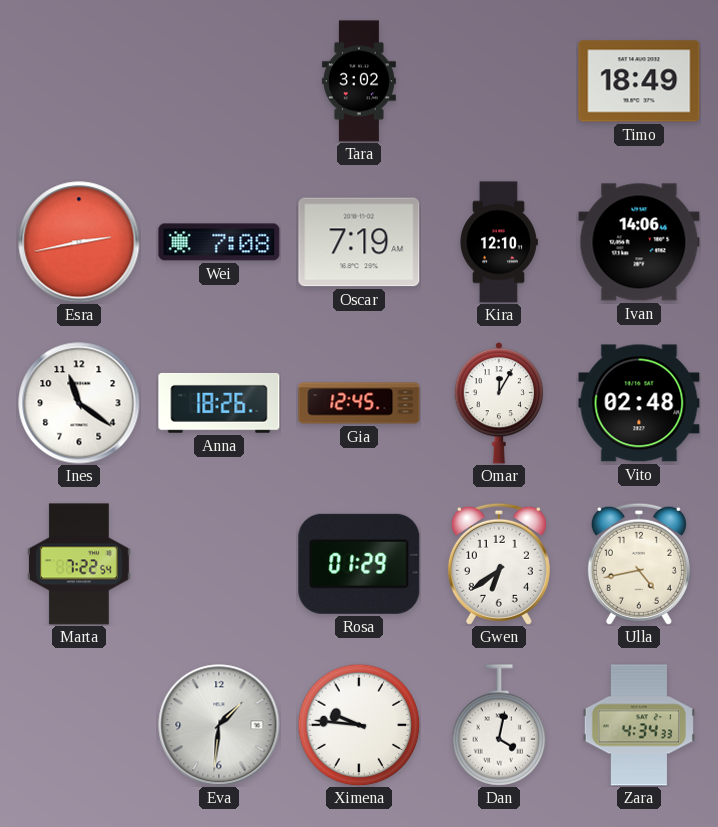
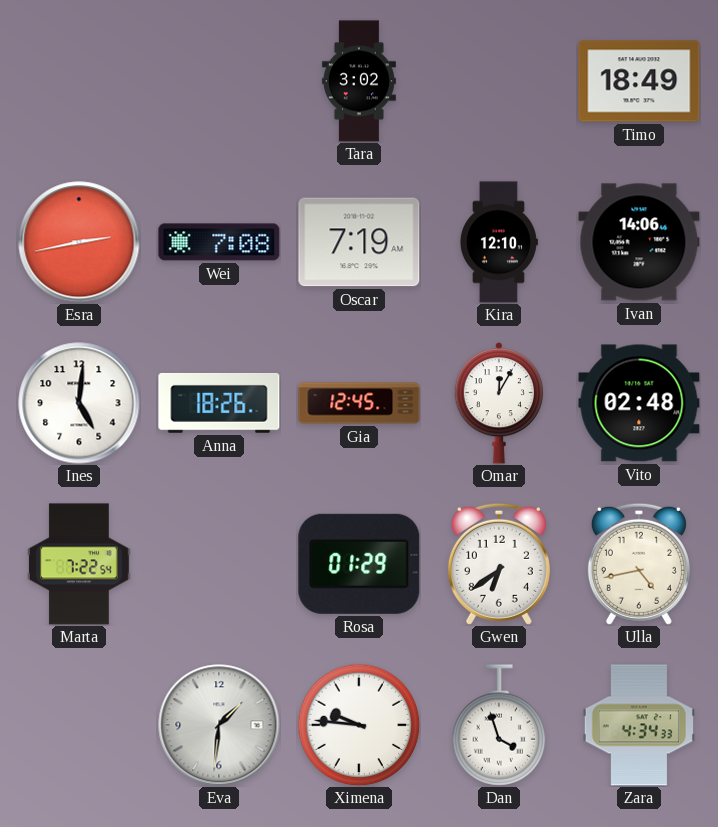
Ines: 11:21 -> 5:01
Dan: 4:02 -> 3:57
